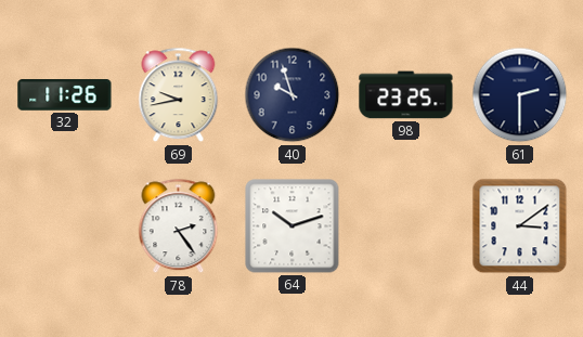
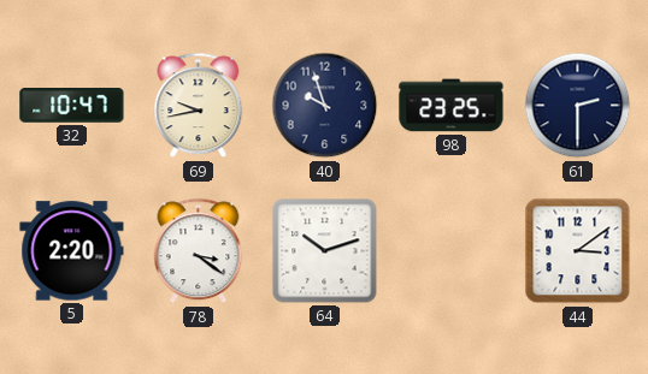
32: 11:26 -> 10:47
5: none -> 2:20
78: 2:24 -> 3:21
